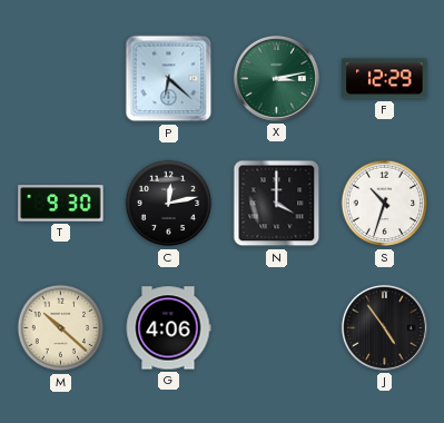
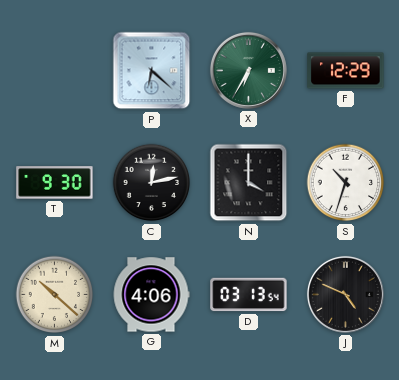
X: 3:13 -> 6:35
D: none -> 03:13
J: 4:54 -> 4:49
